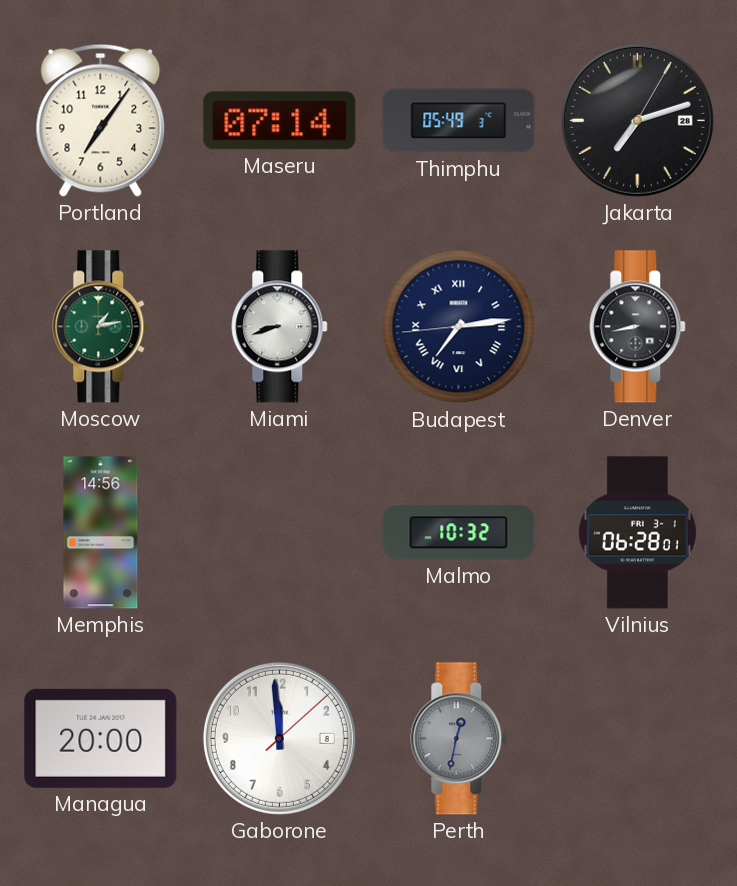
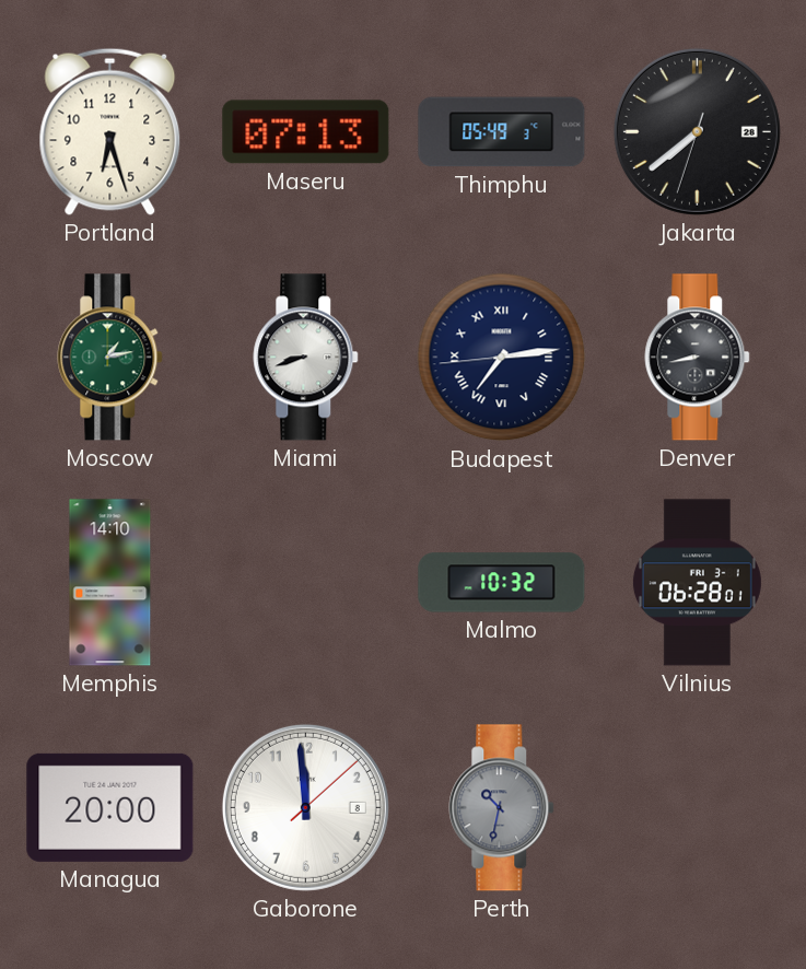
Portland: 7:06 -> 6:27
Maseru: 07:14 -> 07:13
Jakarta: 7:12 -> 7:38
Memphis: 14:56 -> 14:10
Perth: 12:32 -> 10:32
